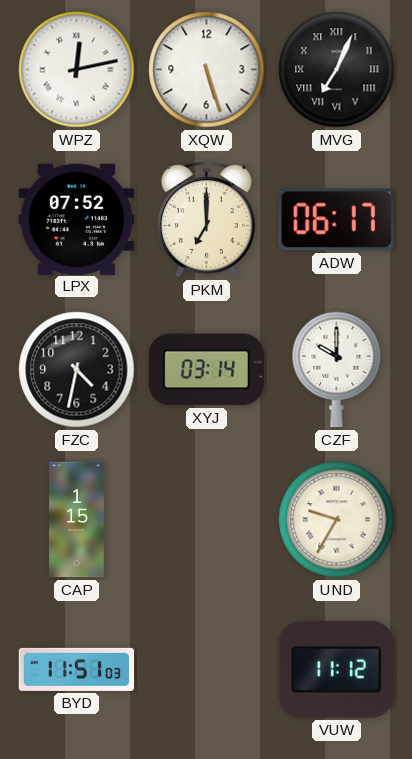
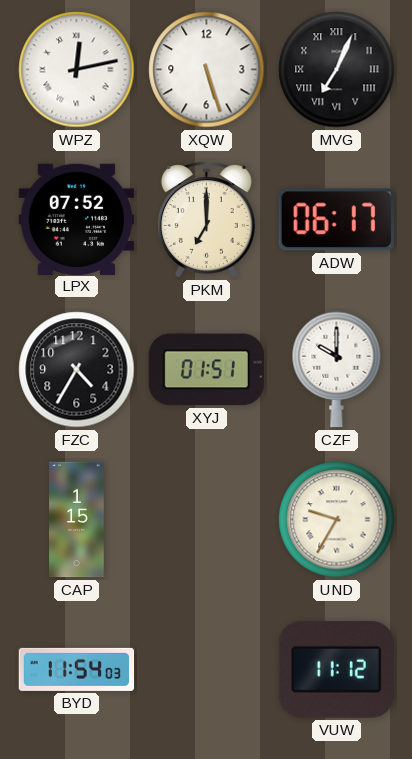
FZC: 4:32 -> 4:35
XYJ: 03:14 -> 01:51
BYD: 11:51 -> 11:54
